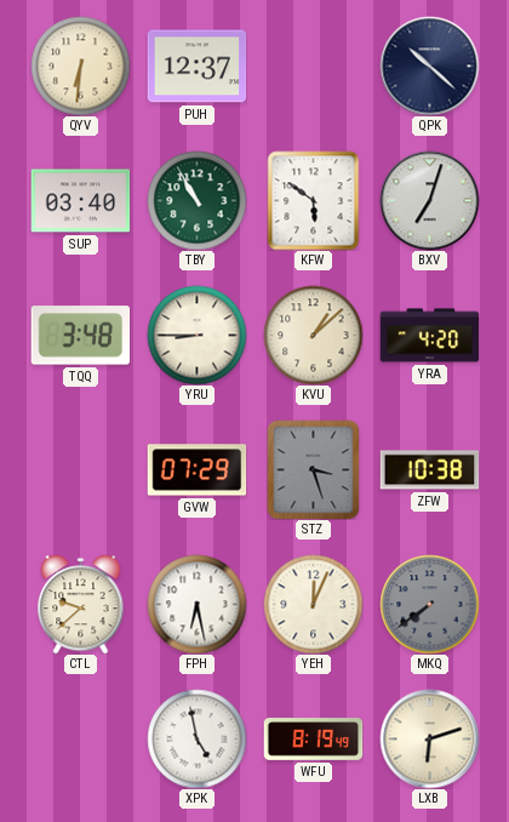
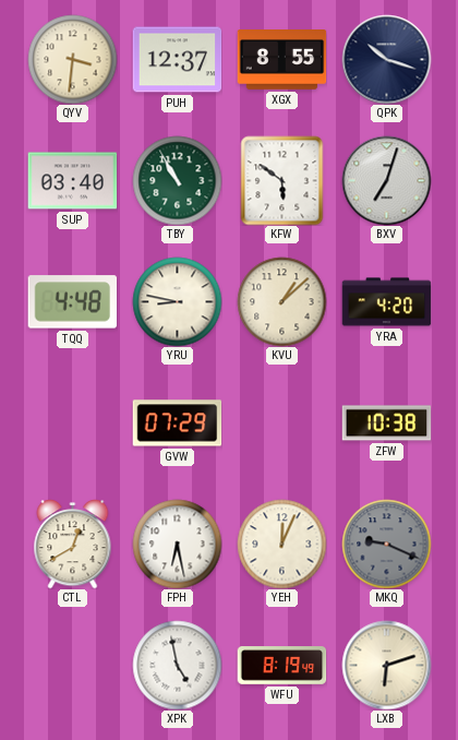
QYV: 6:31 -> 3:31
XGX: none -> 8:55
QPK: 10:22 -> 10:18
TQQ: 3:48 -> 4:48
YRU: 8:45 -> 8:47
STZ: 3:27 -> none
CTL: 9:38 -> 12:40
MKQ: 7:39 -> 9:19
